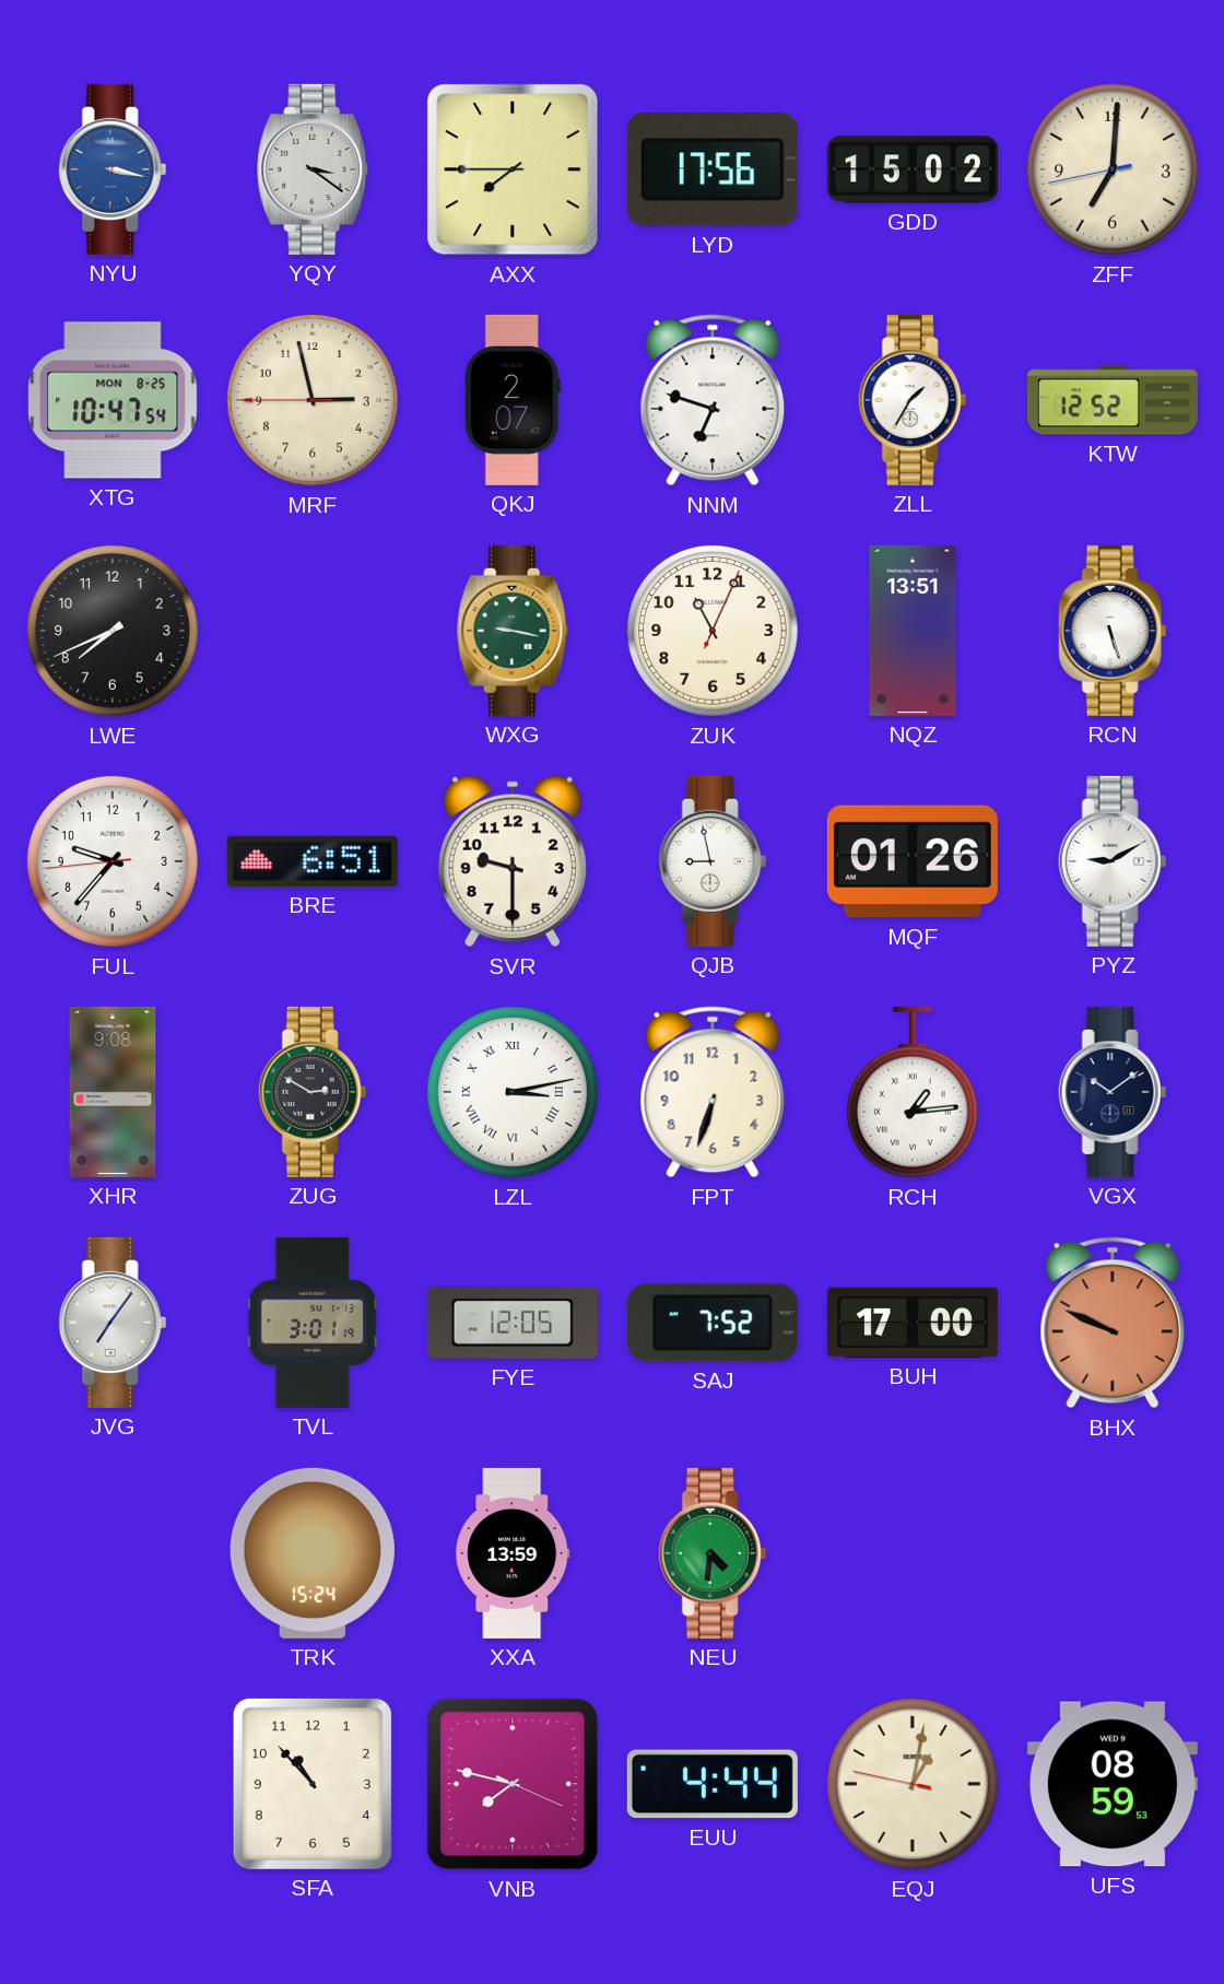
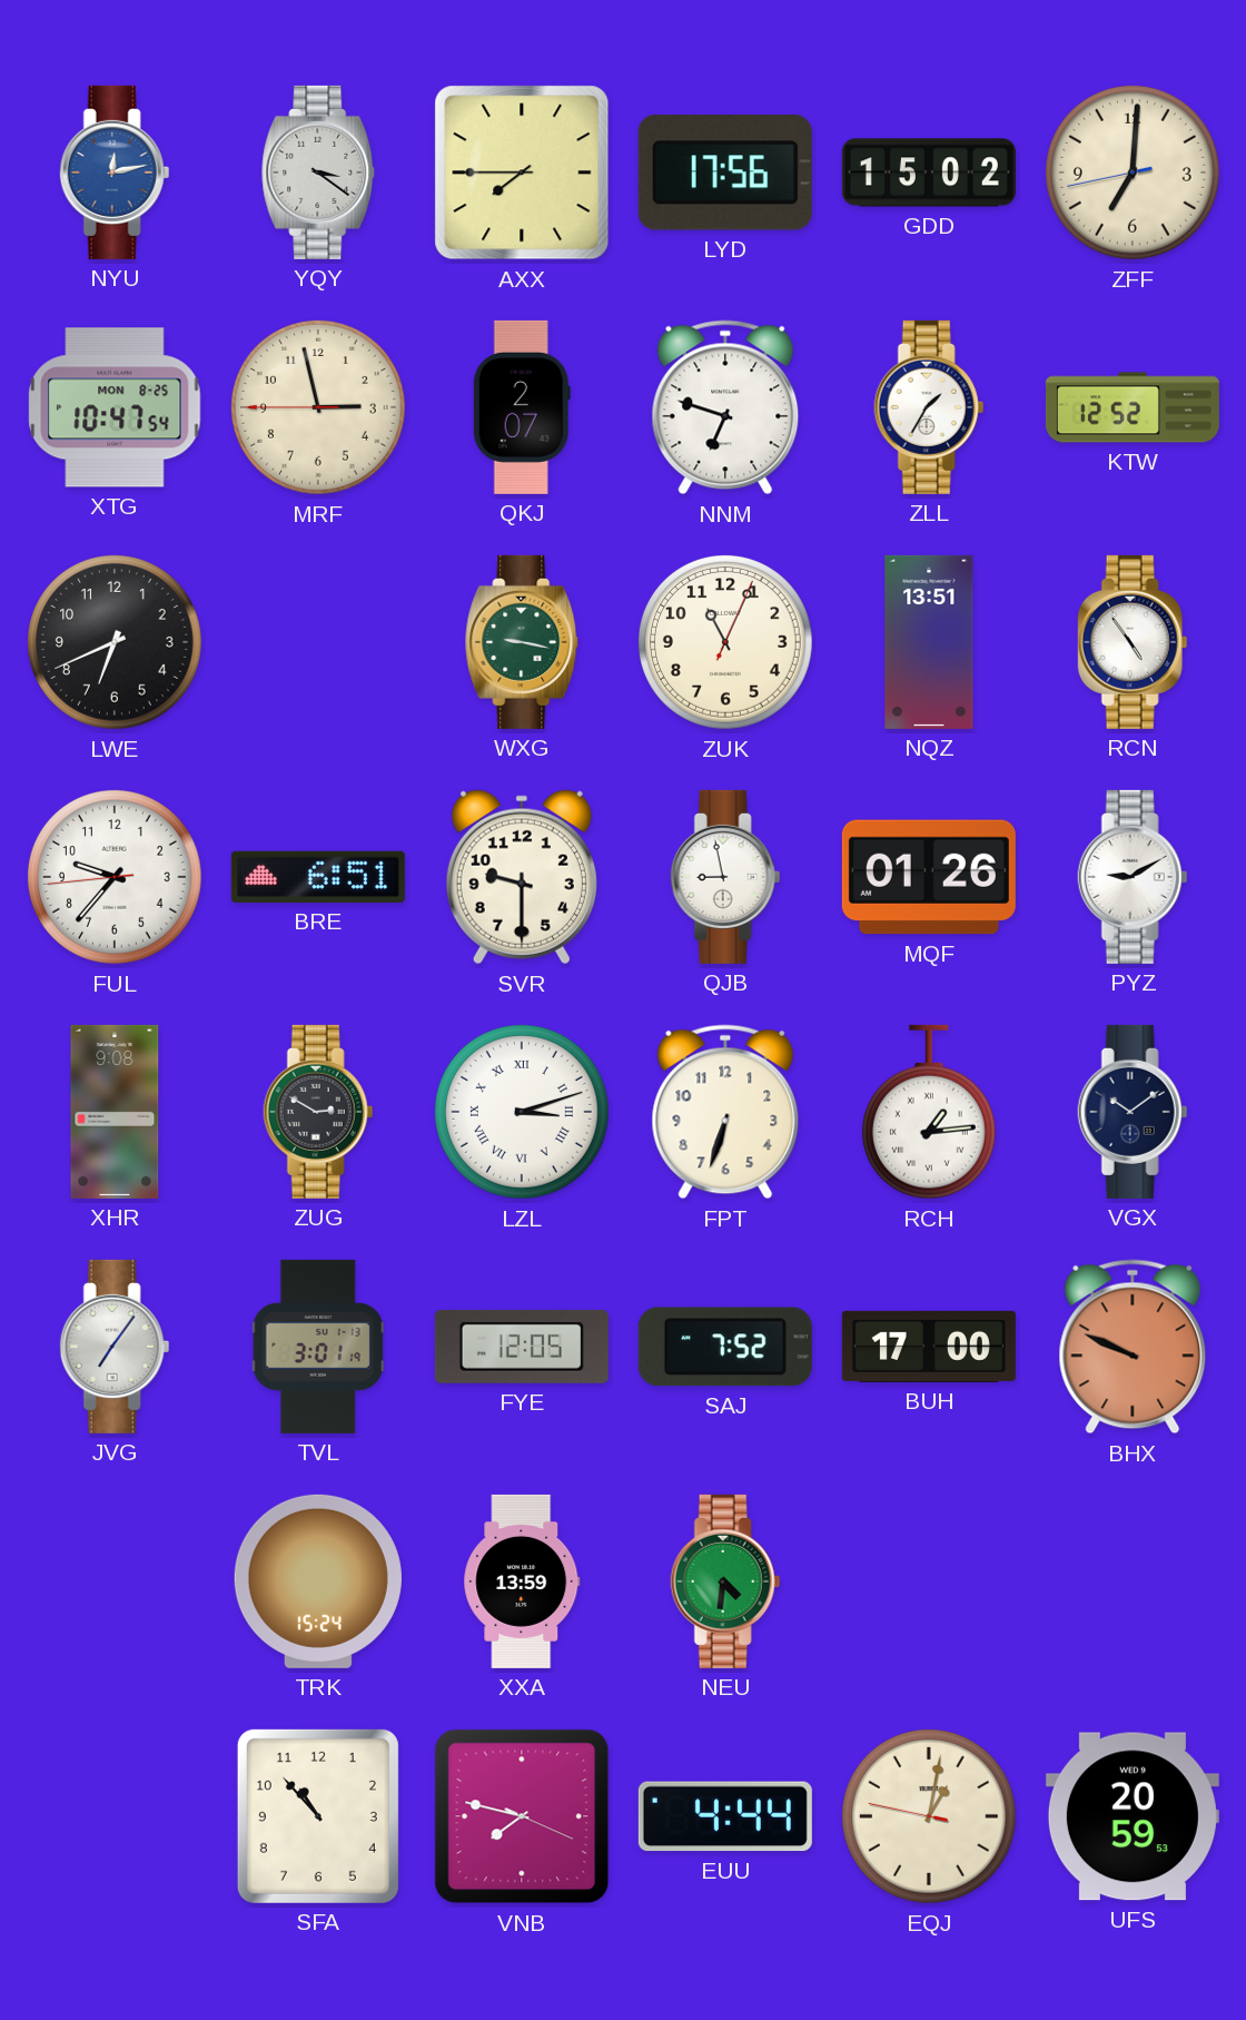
NYU: 3:17 -> 12:13
LWE: 7:41 -> 6:41
RCN: 5:27 -> 4:54
LZL: 3:13 -> 3:12
UFS: 08:59 -> 20:59
